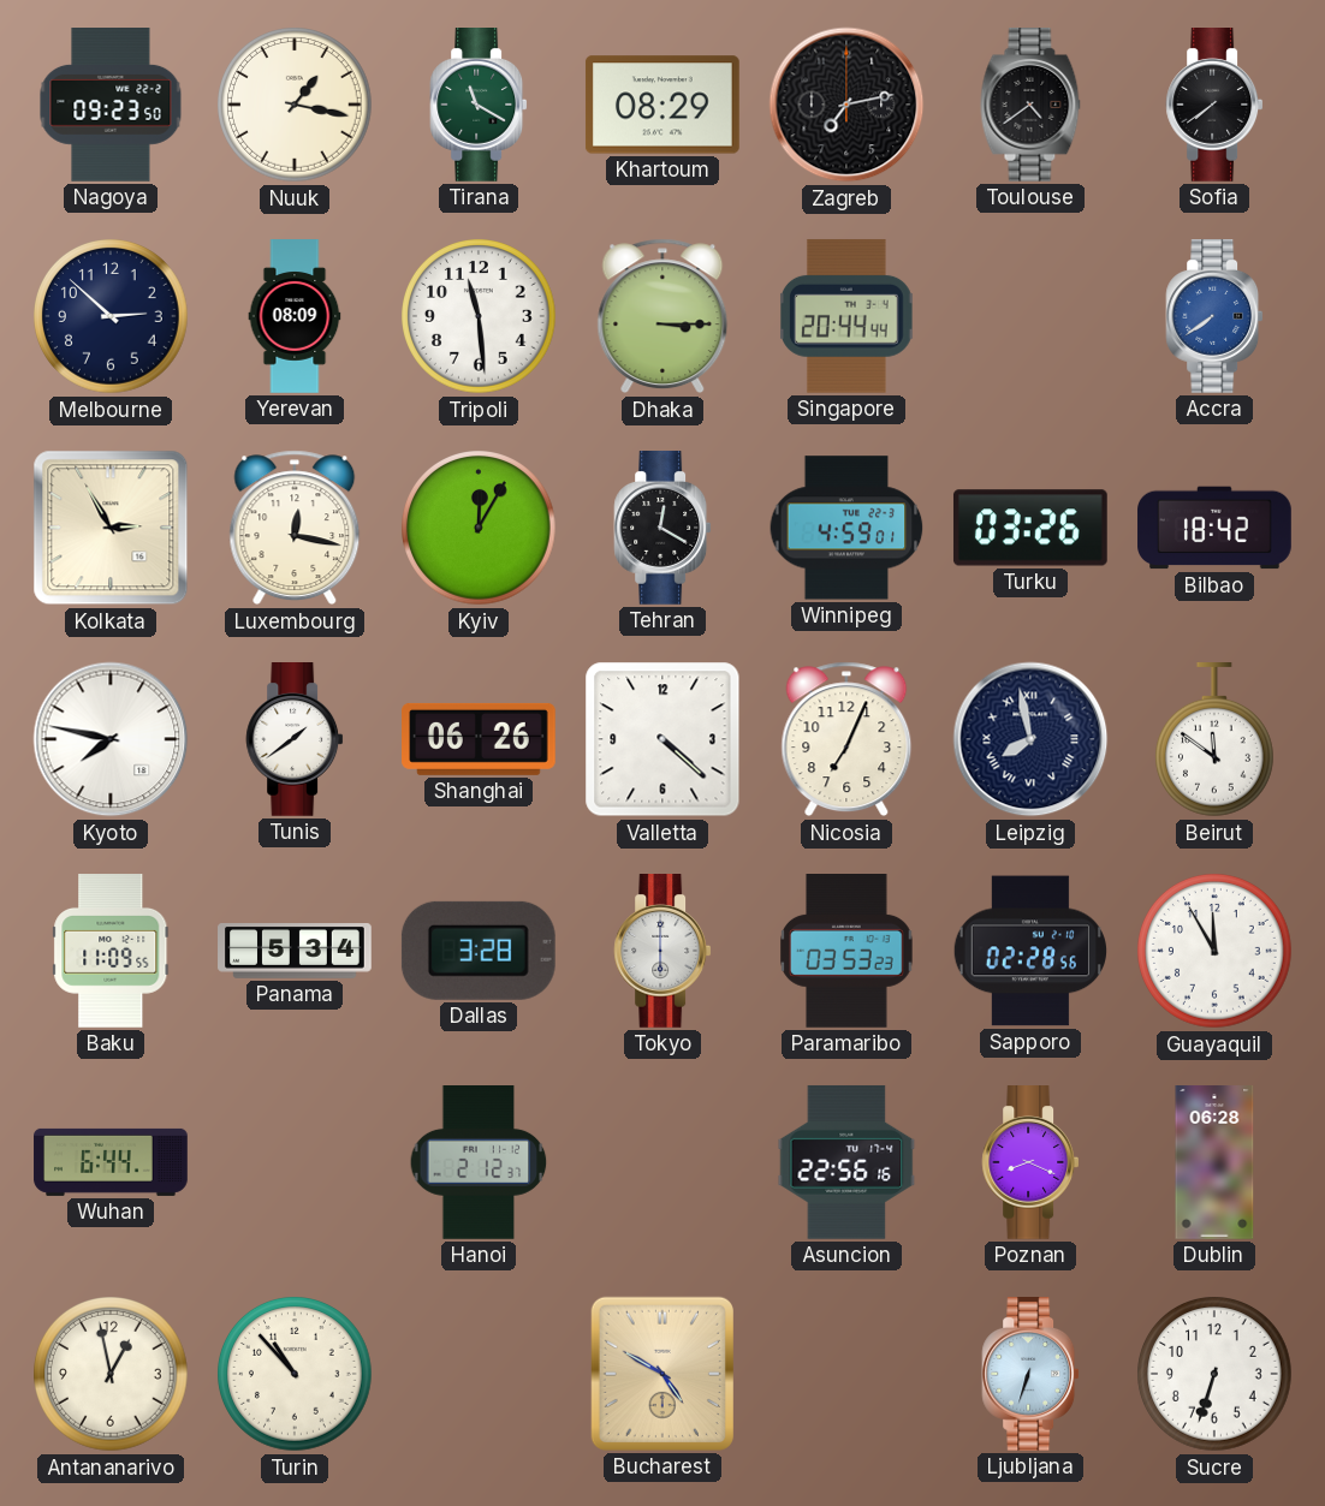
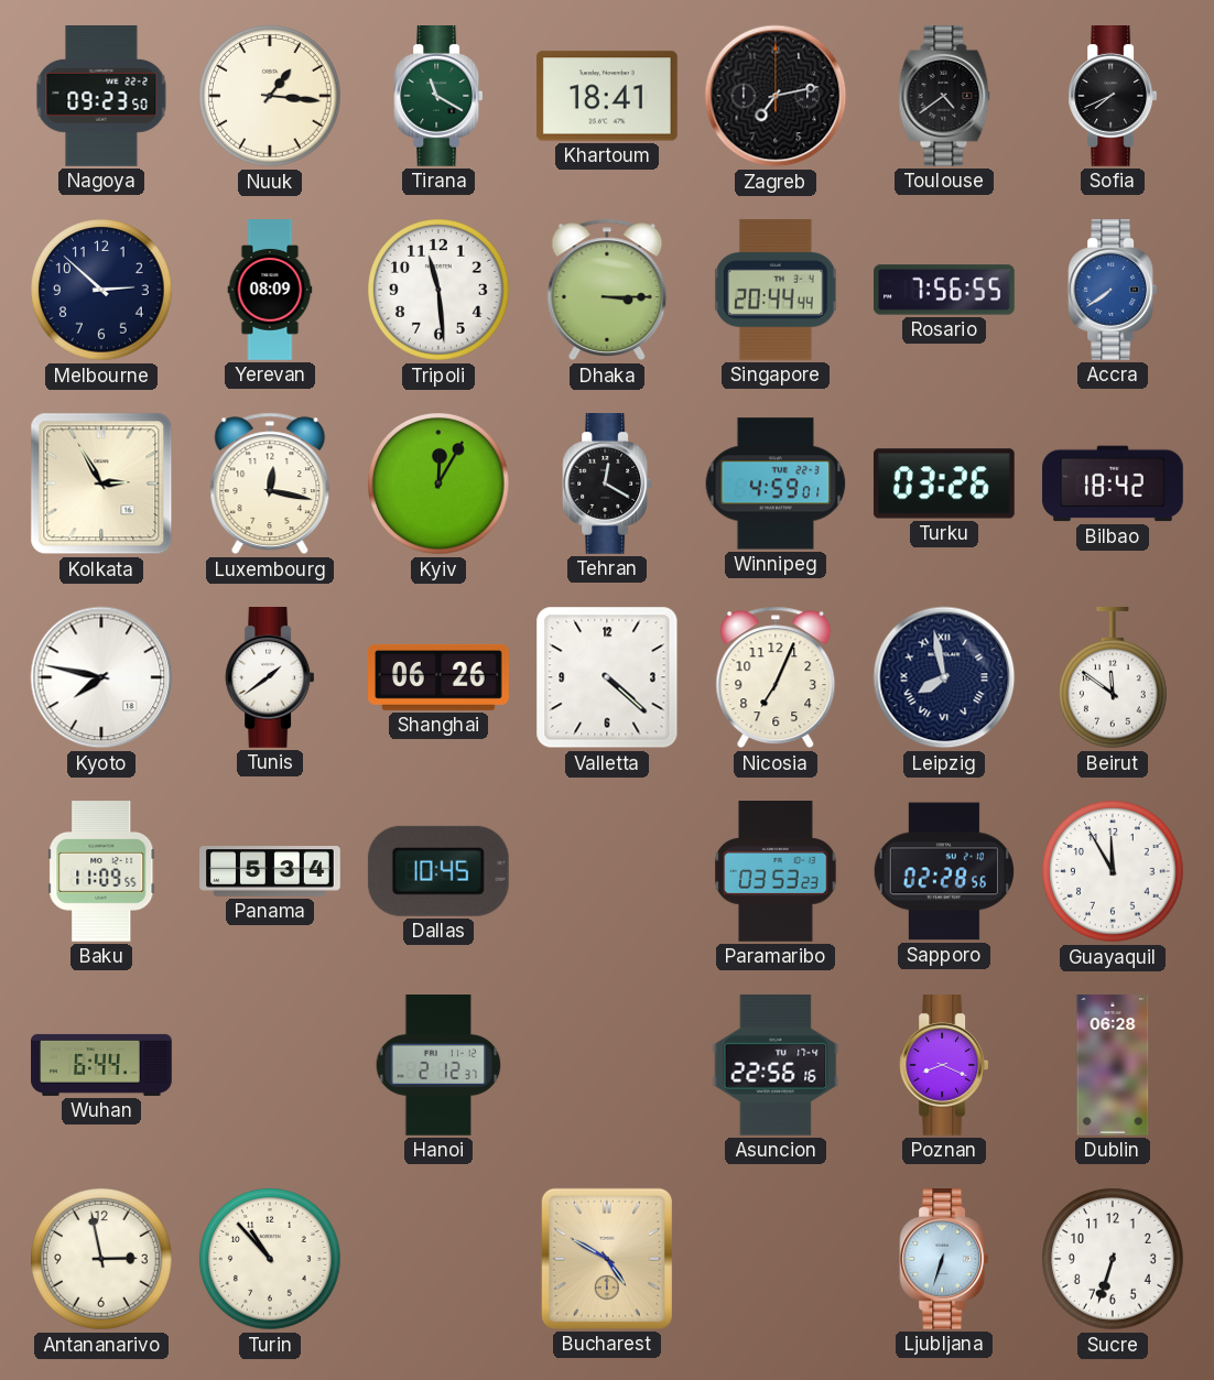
Nuuk: 1:17 -> 1:16
Khartoum: 08:29 -> 18:41
Sofia: 7:39 -> 7:41
Rosario: none -> 7:56
Dallas: 3:28 -> 10:45
Tokyo: 6:00 -> none
Antananarivo: 12:58 -> 2:58
